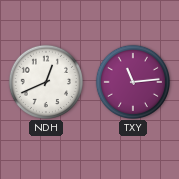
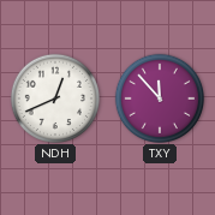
TXY: 11:14 -> 11:53
